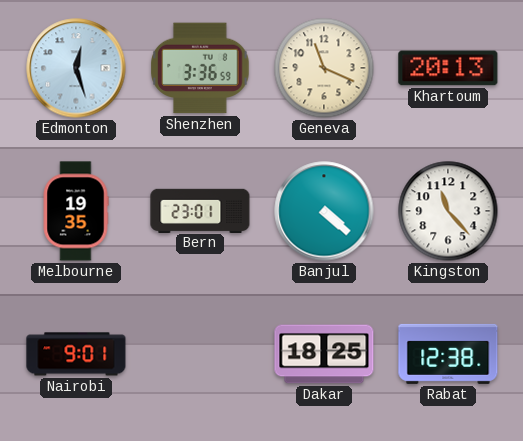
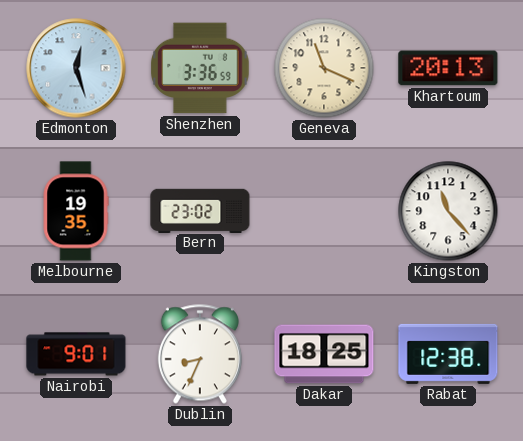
Bern: 23:01 -> 23:02
Banjul: 4:22 -> none
Dublin: none -> 8:34
